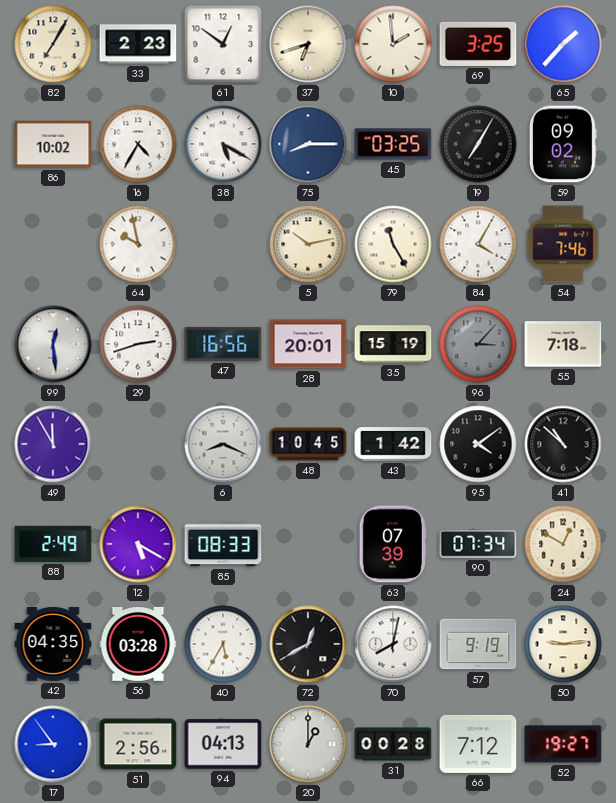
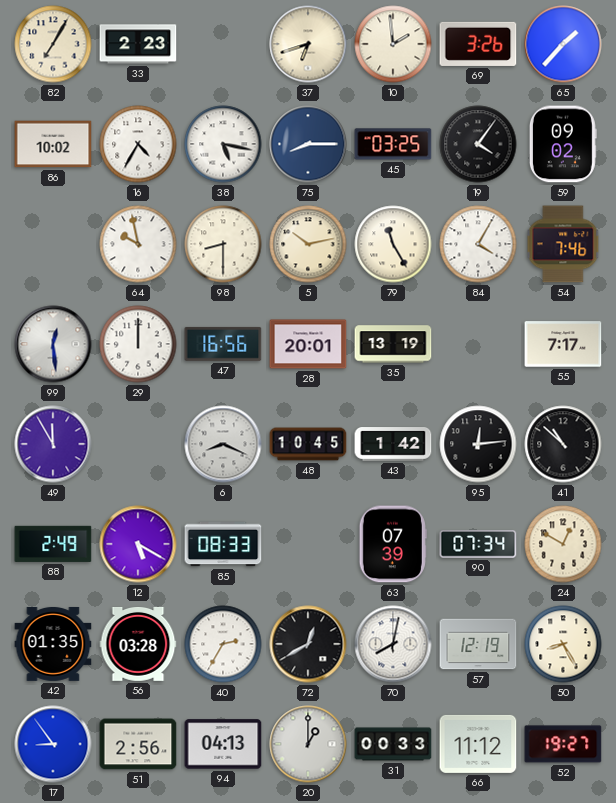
61: 12:51 -> none
69: 3:25 -> 3:26
38: 5:20 -> 5:17
19: 7:05 -> 4:06
98: none -> 8:30
29: 2:42 -> 12:00
35: 15:19 -> 13:19
96: 3:07 -> none
55: 7:18 -> 7:17
95: 4:09 -> 12:14
42: 04:35 -> 01:35
40: 5:35 -> 2:35
57: 9:19 -> 12:19
50: 9:14 -> 8:25
31: 00:28 -> 00:33
66: 7:12 -> 11:12
